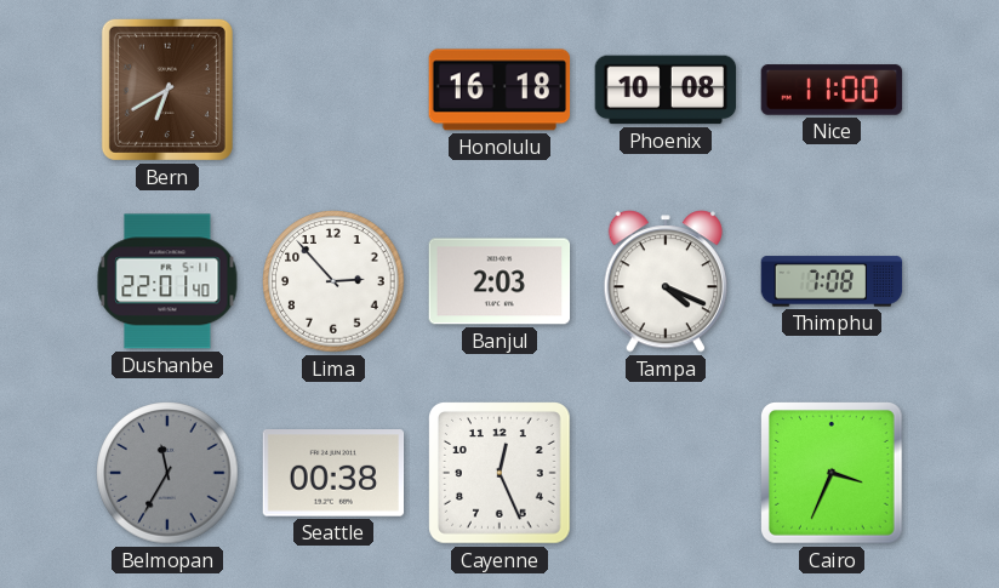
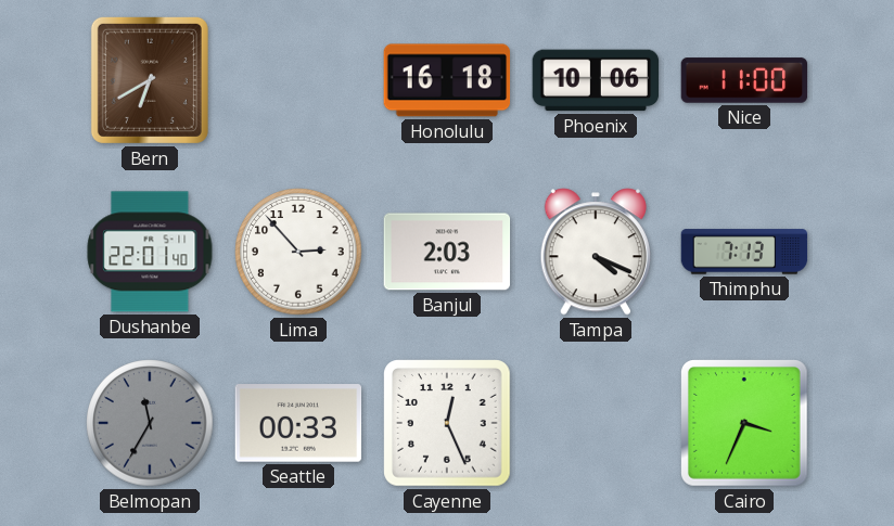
Phoenix: 10:08 -> 10:06
Thimphu: 7:08 -> 7:13
Seattle: 00:38 -> 00:33
